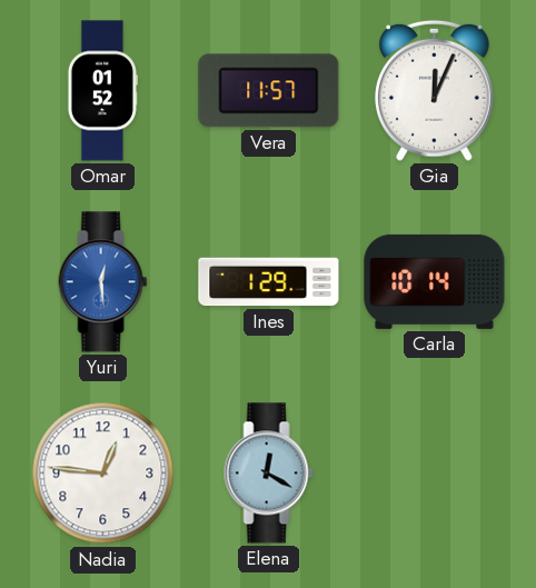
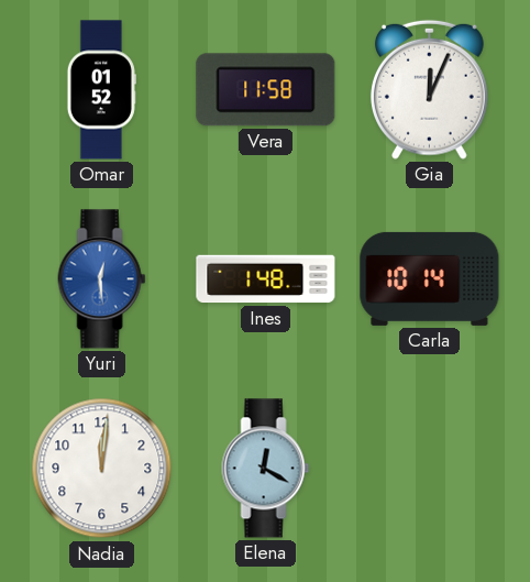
Vera: 11:57 -> 11:58
Ines: 1:29 -> 1:48
Nadia: 12:46 -> 12:01
